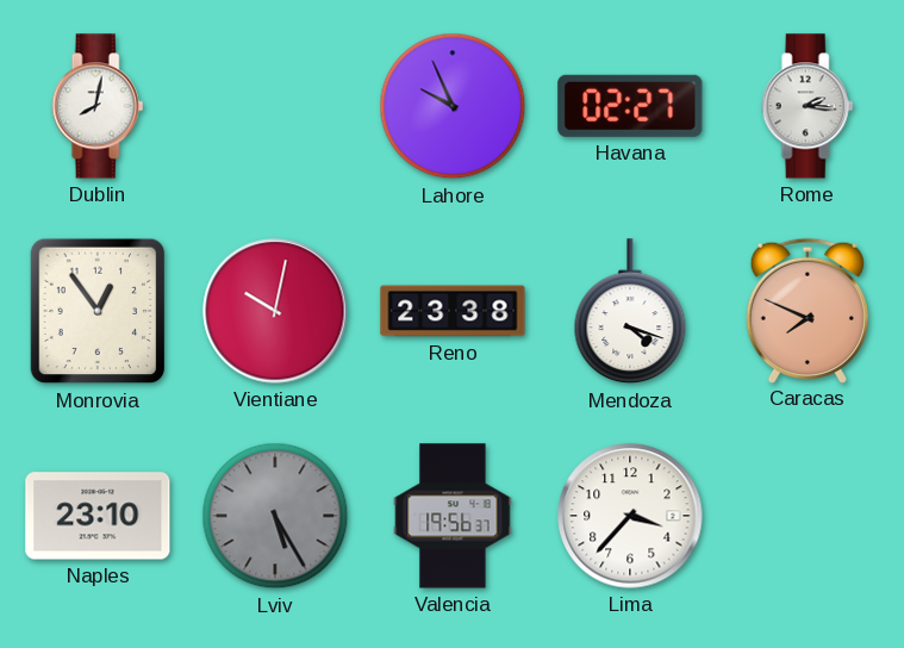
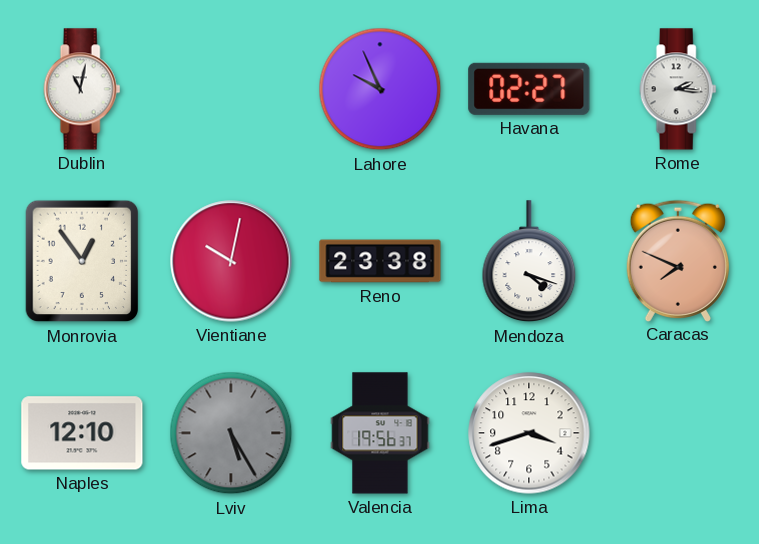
Dublin: 8:02 -> 11:02
Naples: 23:10 -> 12:10
Lima: 3:37 -> 3:42
